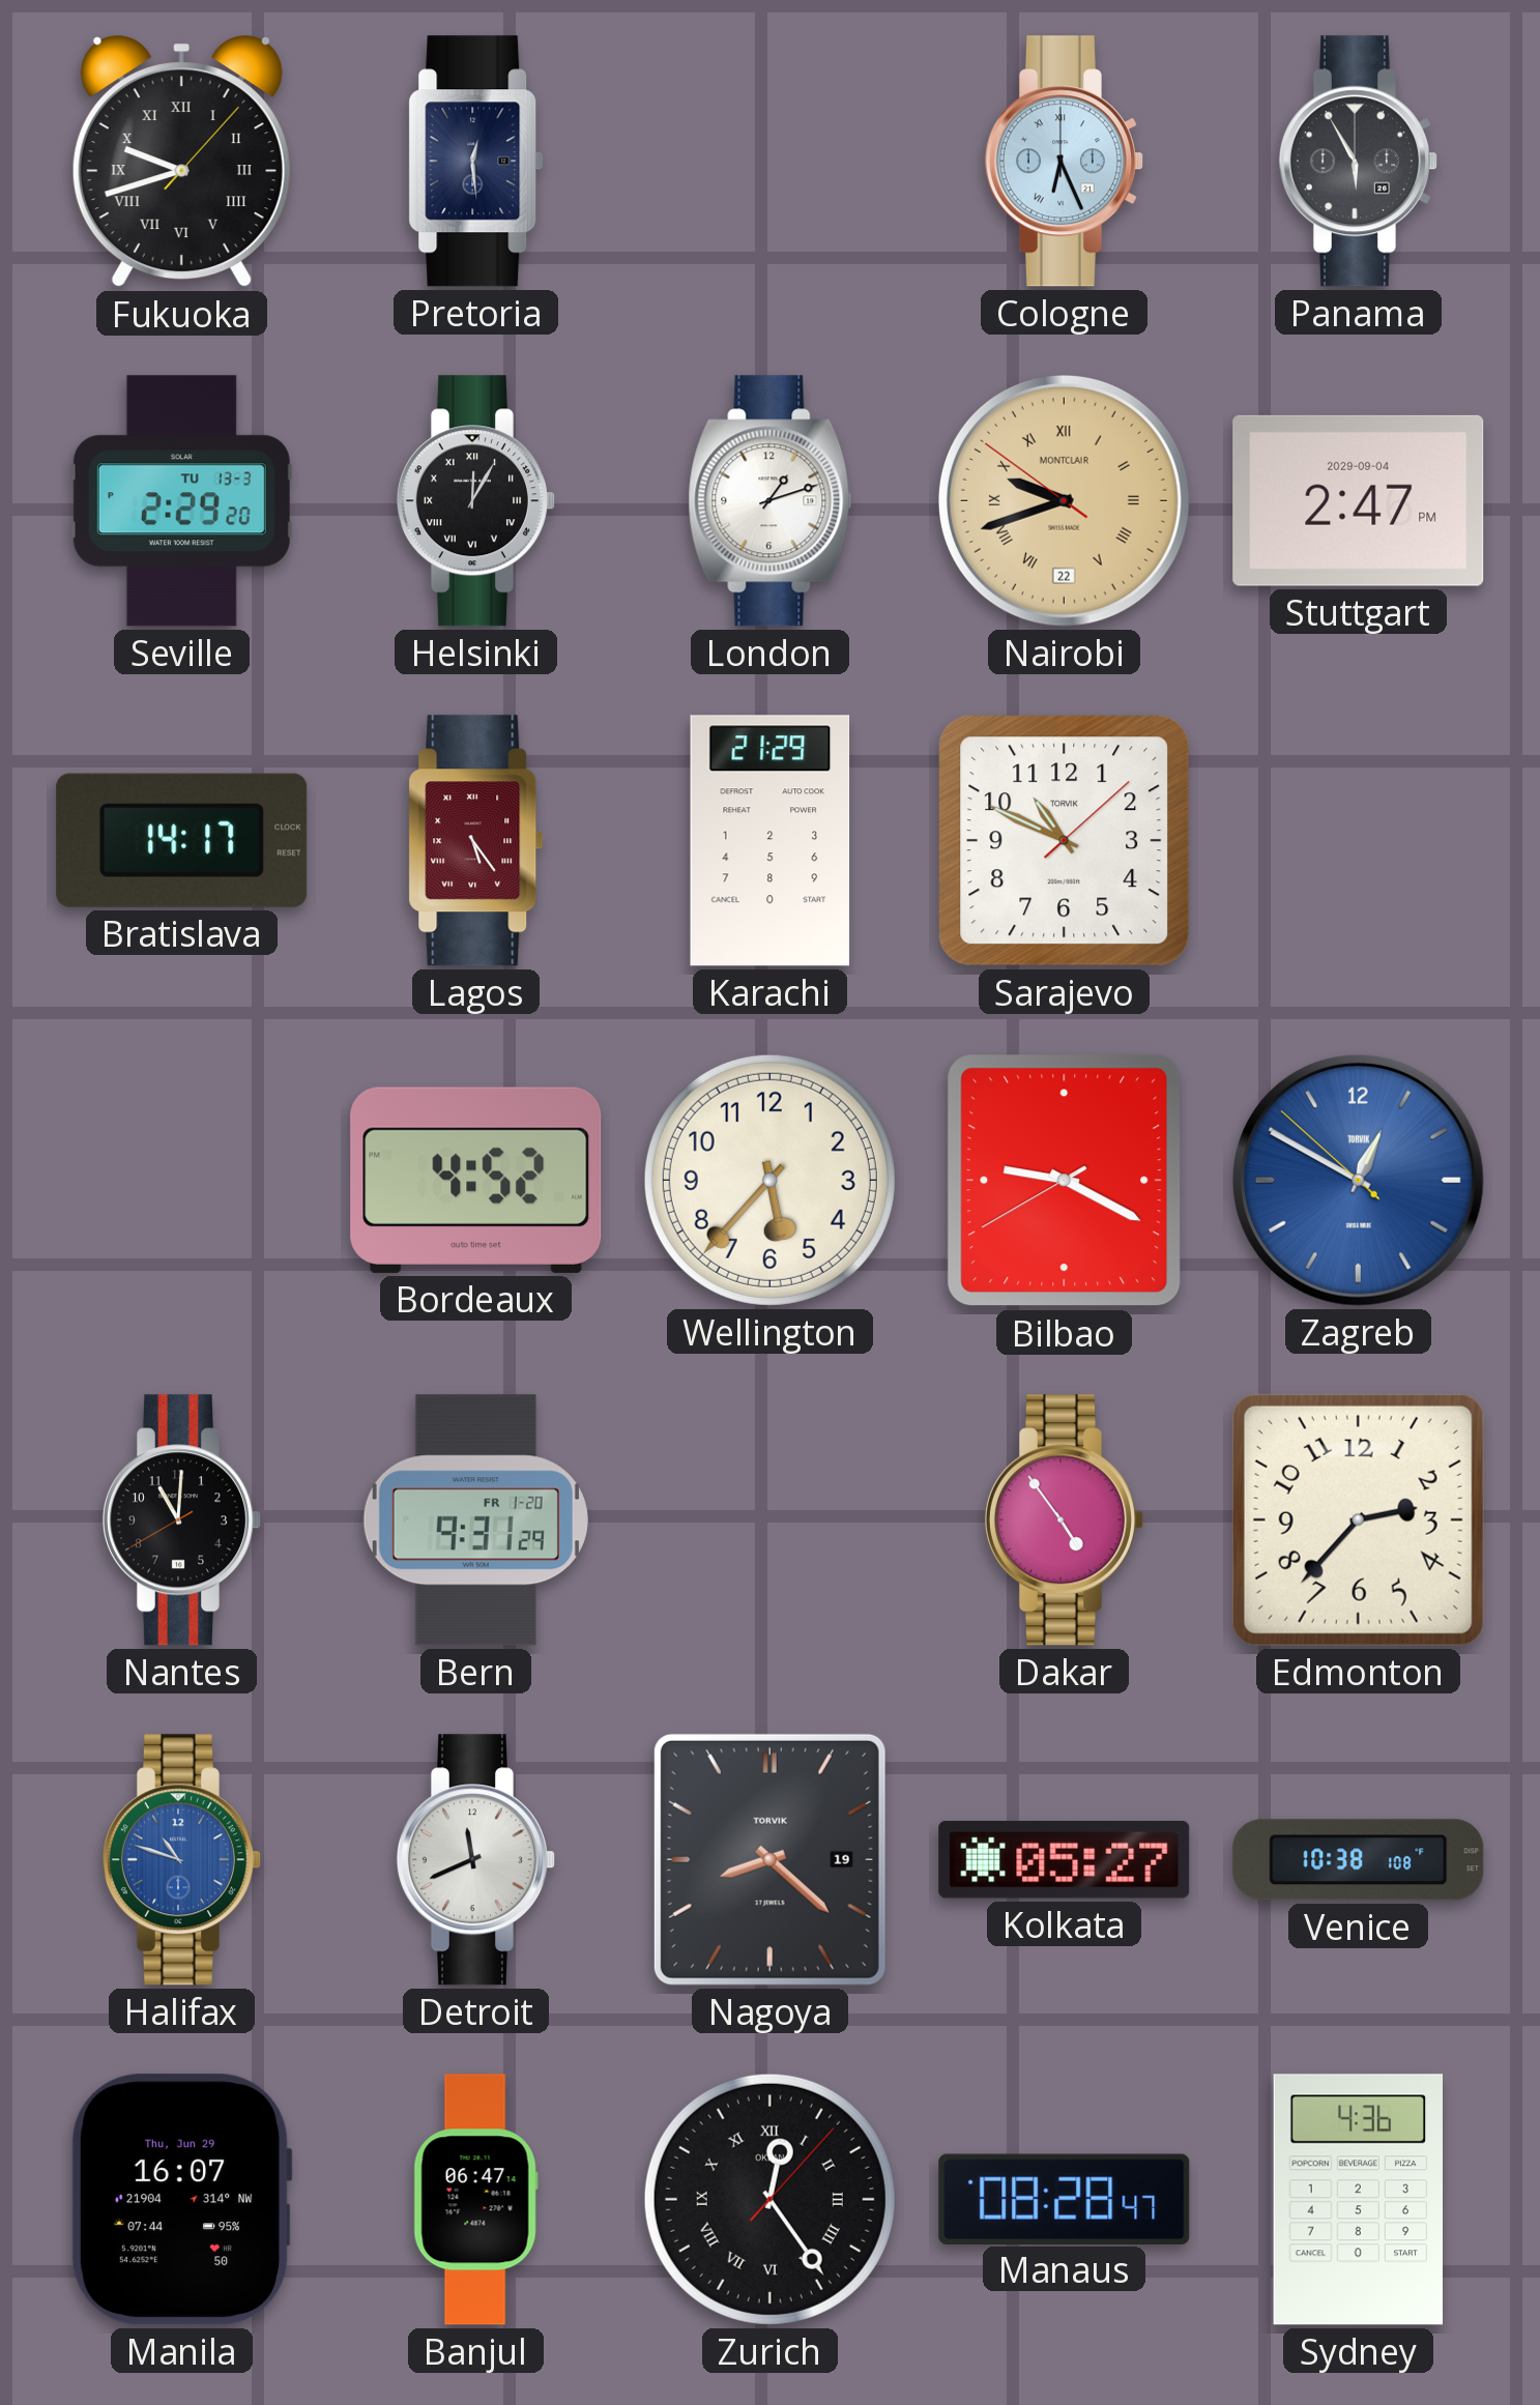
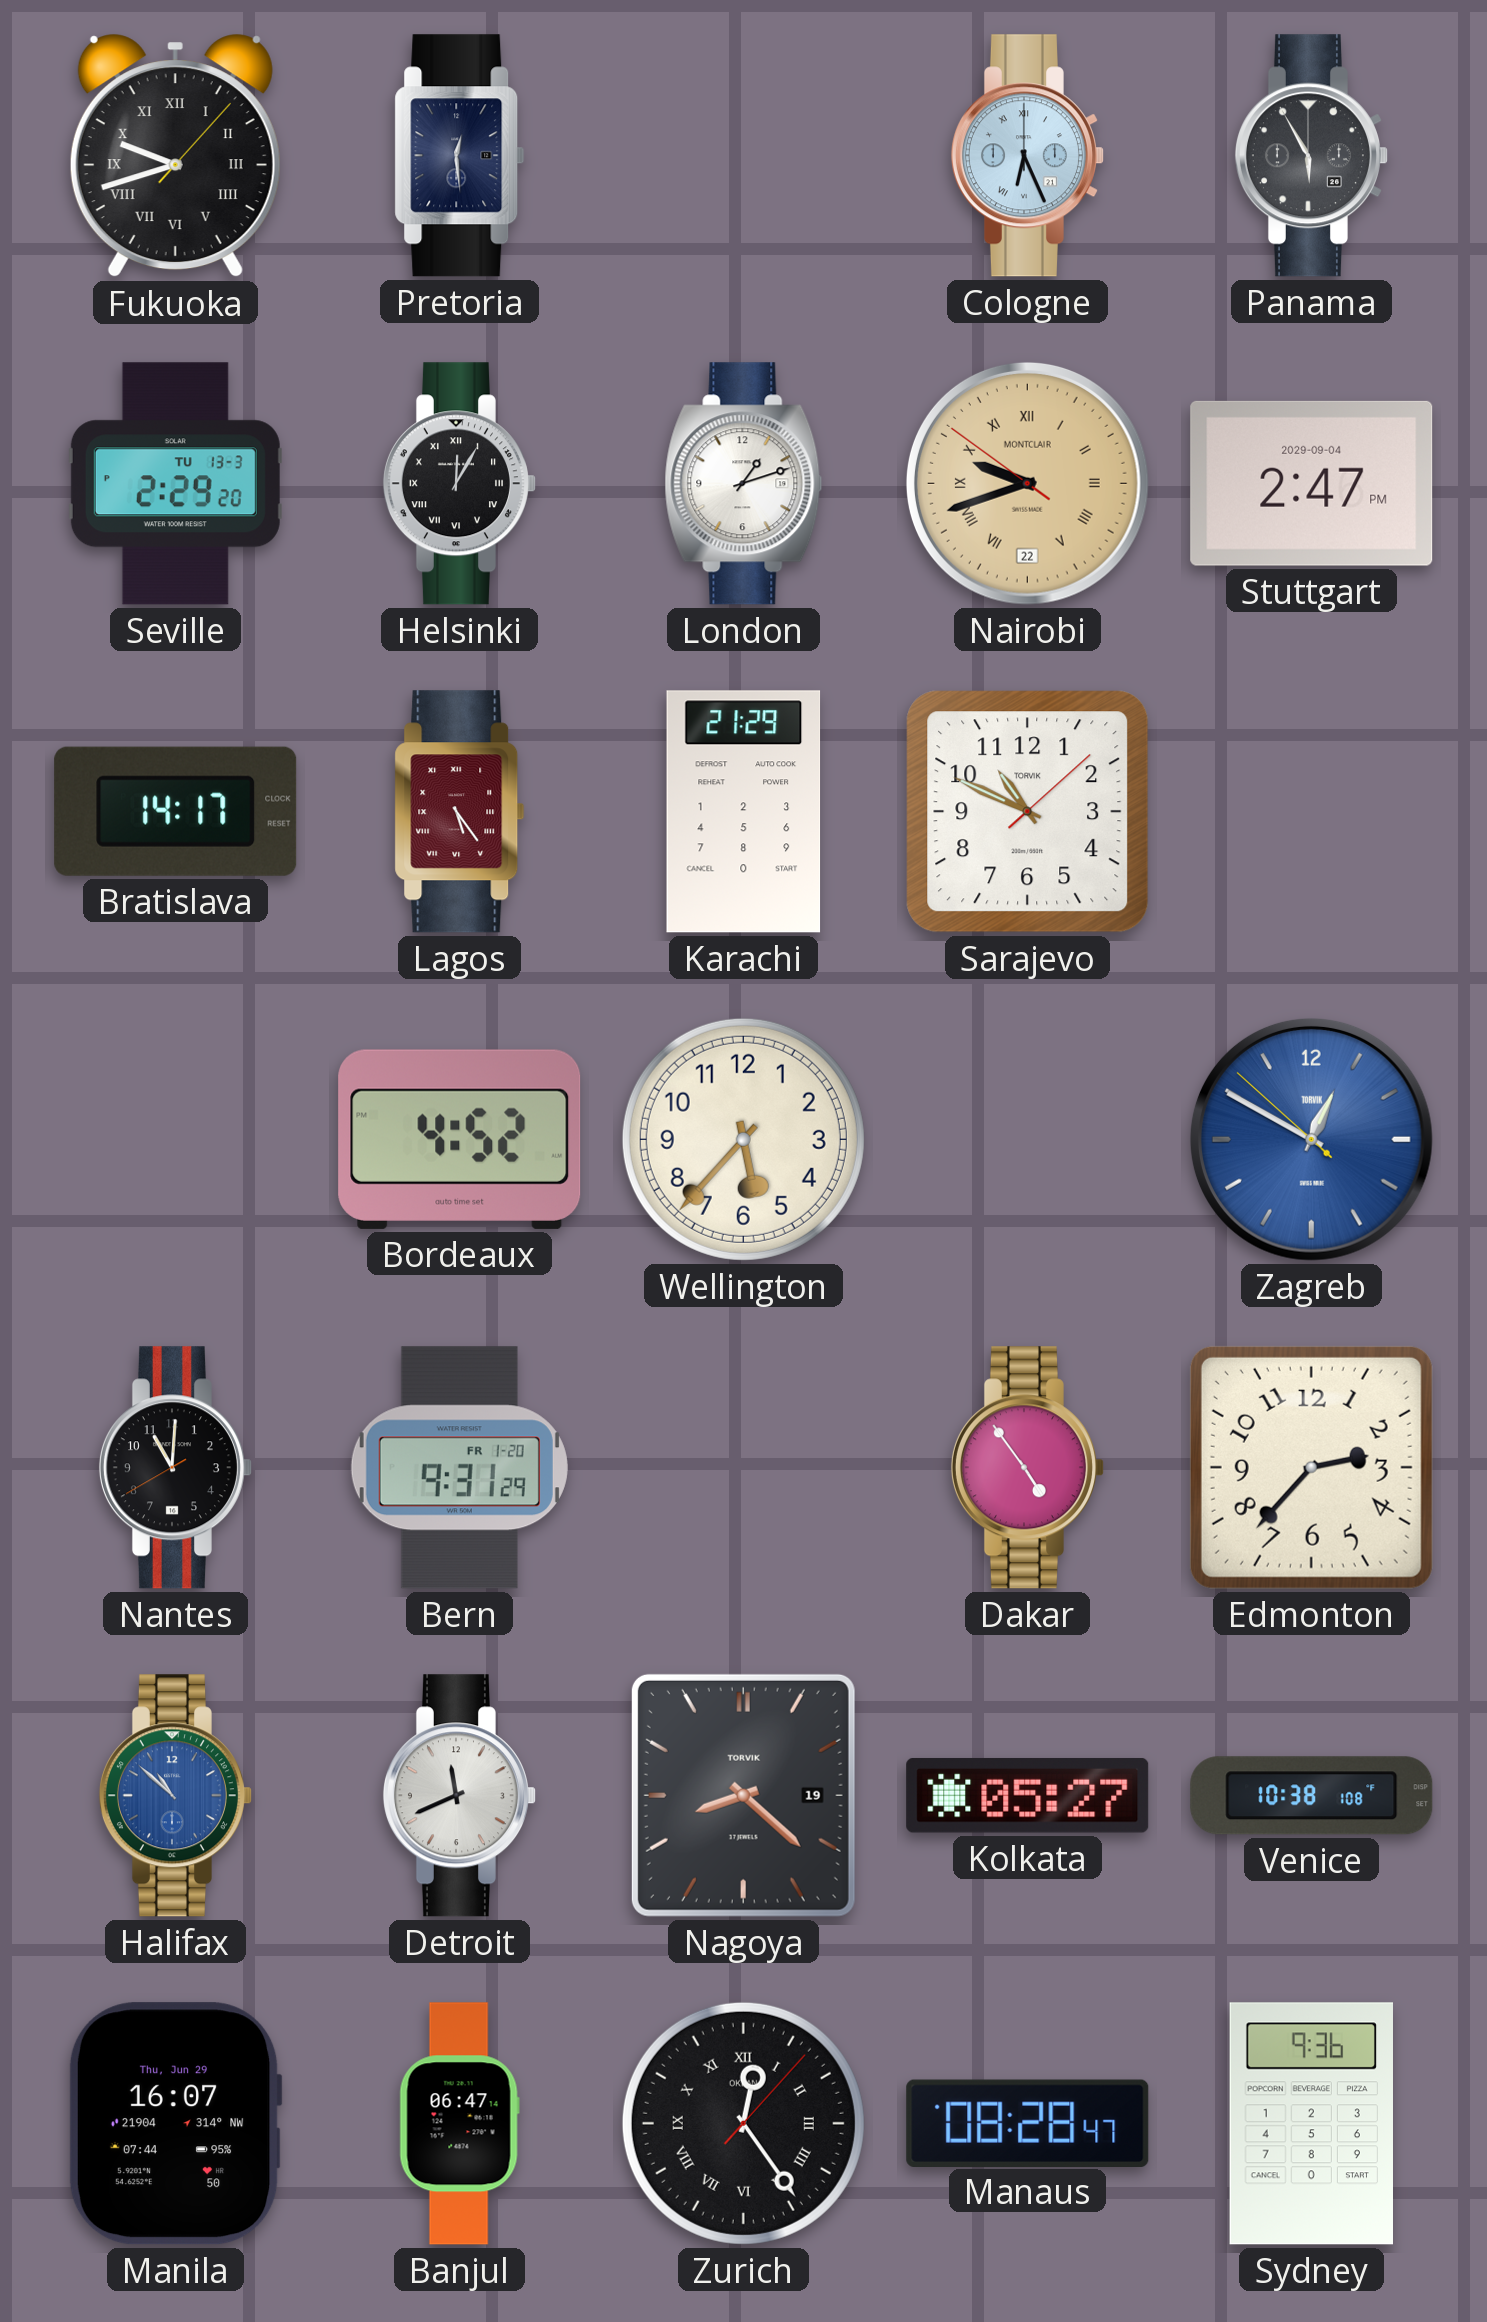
Bilbao: 9:19 -> none
Halifax: 10:48 -> 10:52
Sydney: 4:36 -> 9:36
